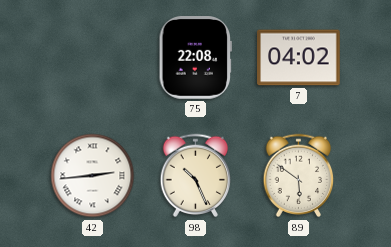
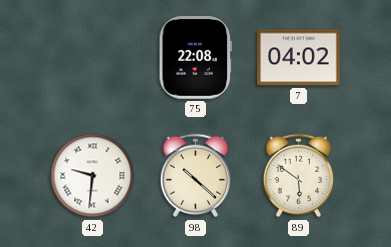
42: 2:44 -> 9:31
98: 10:26 -> 10:22
